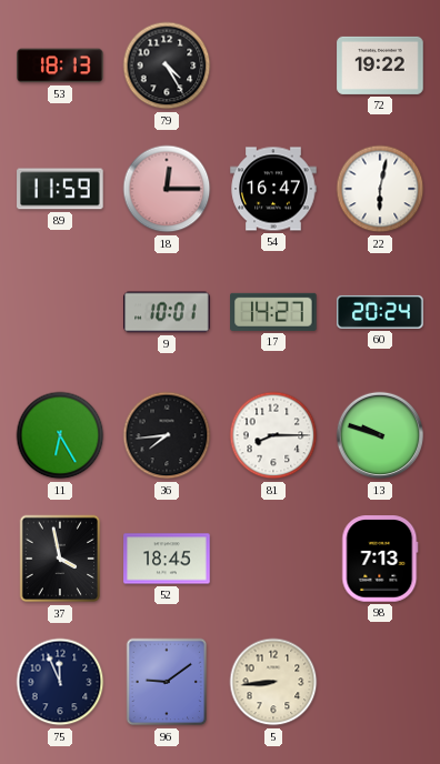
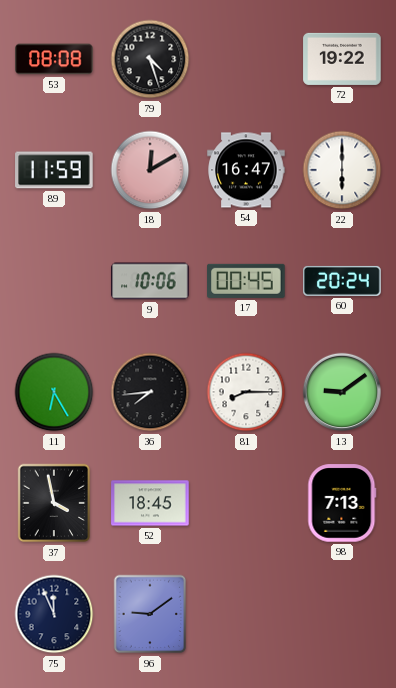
53: 18:13 -> 08:08
79: 4:25 -> 4:27
18: 12:15 -> 12:10
22: 6:02 -> 6:00
9: 10:01 -> 10:06
17: 14:27 -> 00:45
13: 9:48 -> 9:09
5: 8:44 -> none
